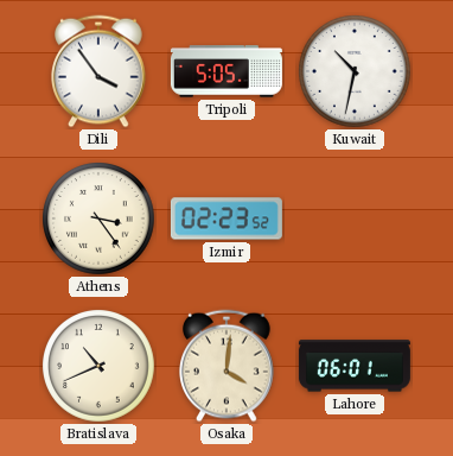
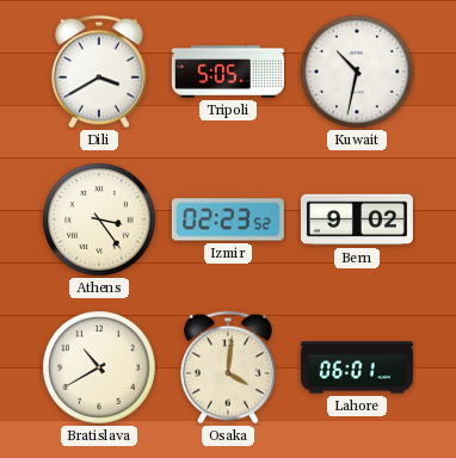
Dili: 3:54 -> 3:40
Bern: none -> 9:02
Bratislava: 10:41 -> 10:40
